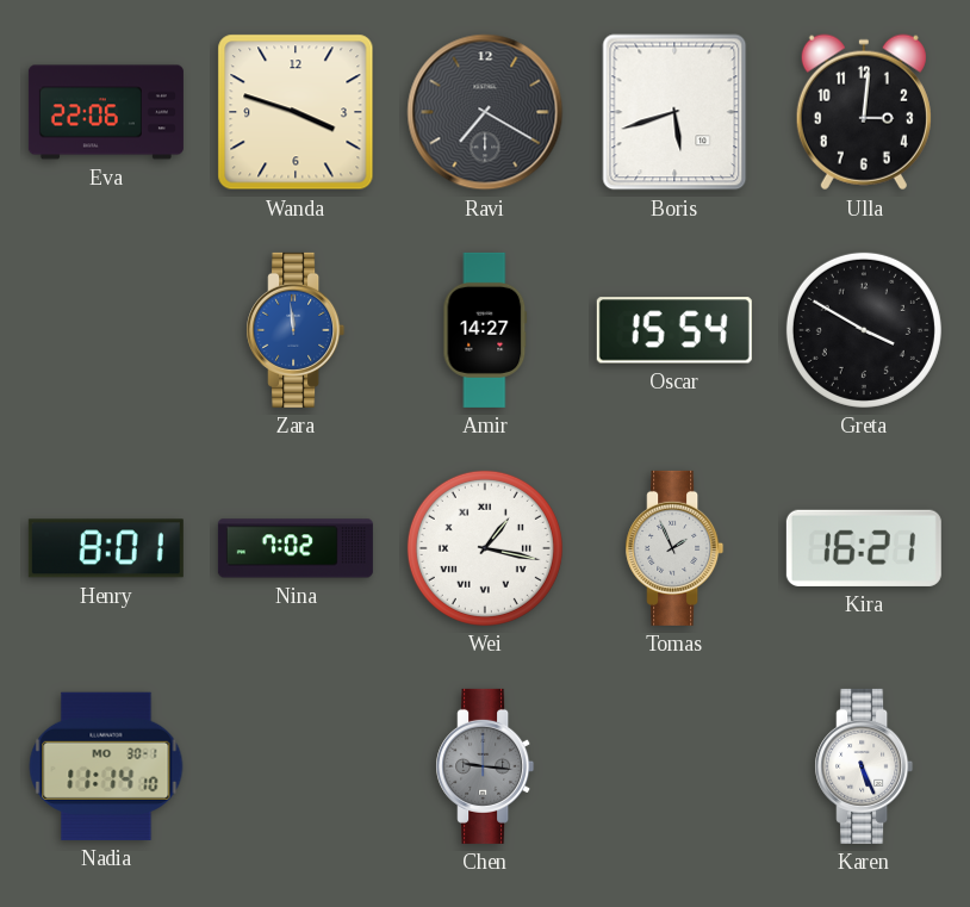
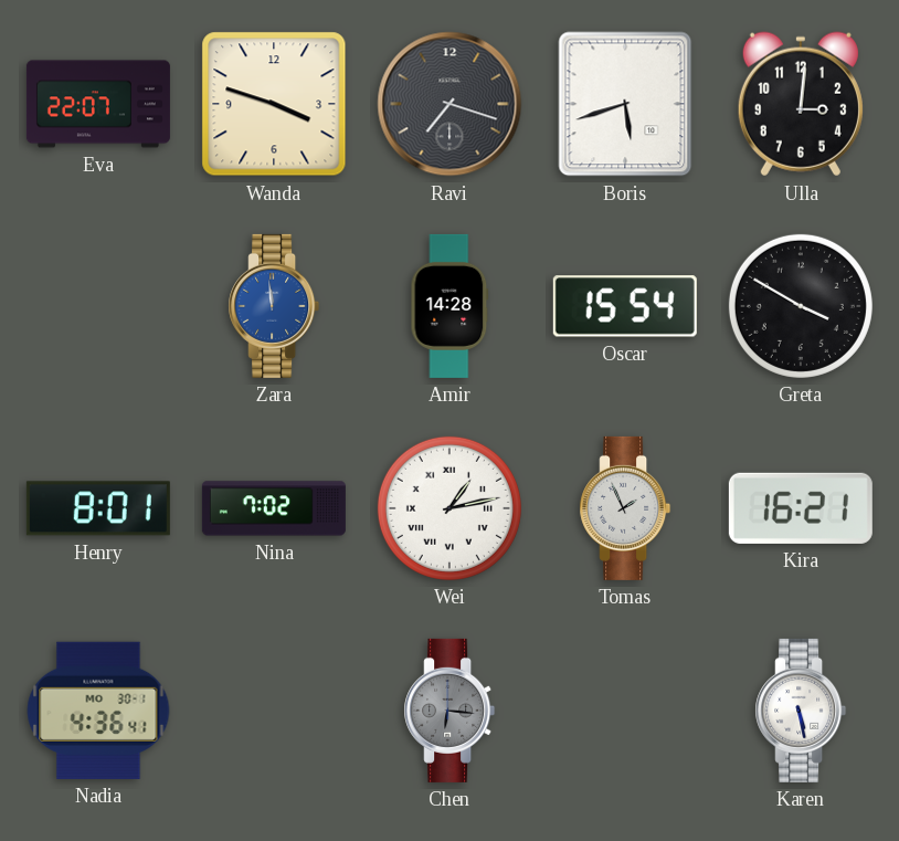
Eva: 22:06 -> 22:07
Ravi: 7:20 -> 7:18
Amir: 14:27 -> 14:28
Wei: 1:17 -> 1:13
Nadia: 11:14 -> 4:36
Chen: 9:16 -> 6:16
Karen: 5:26 -> 5:28
